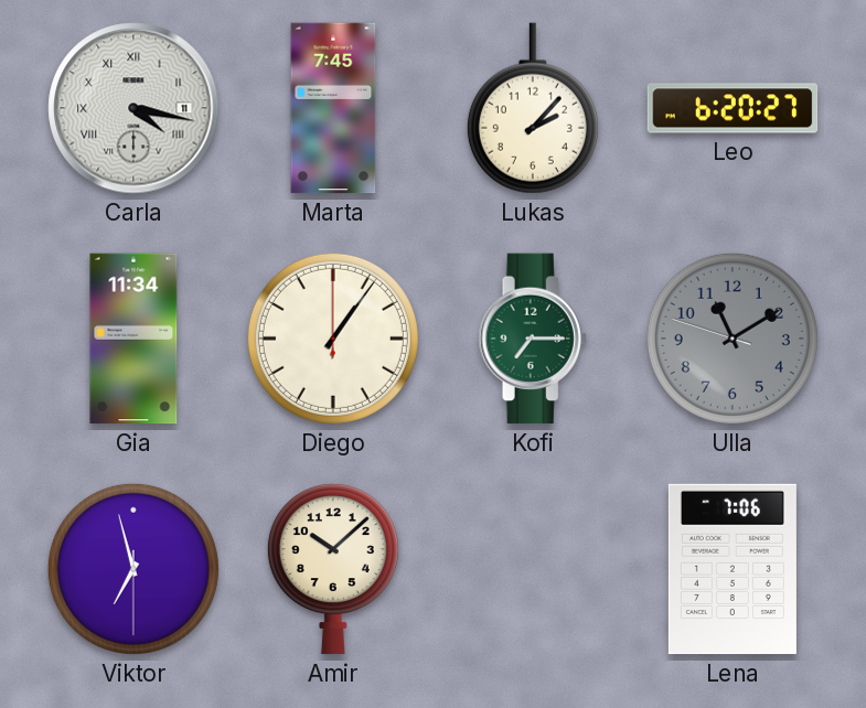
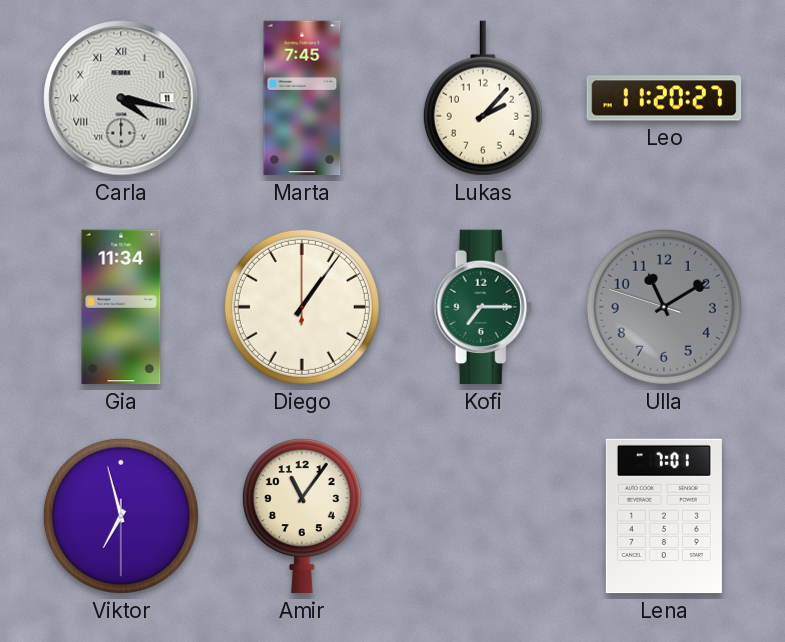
Leo: 6:20 -> 11:20
Amir: 10:08 -> 11:06
Lena: 7:06 -> 7:01
